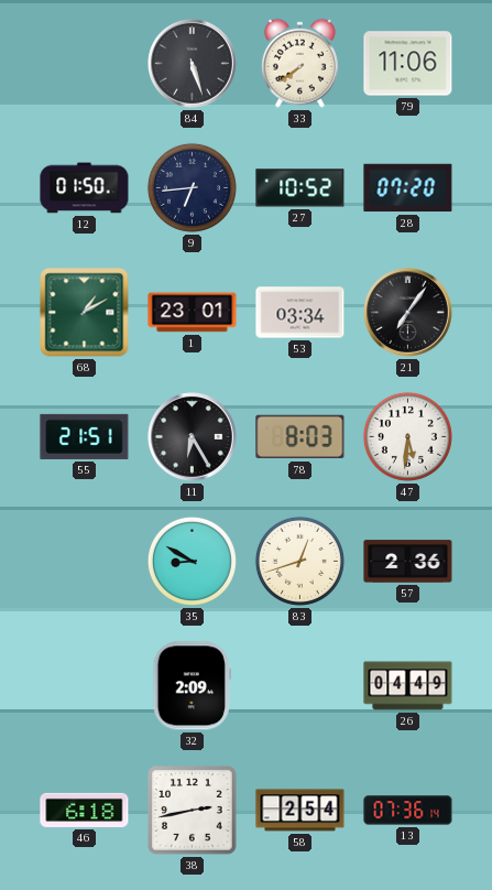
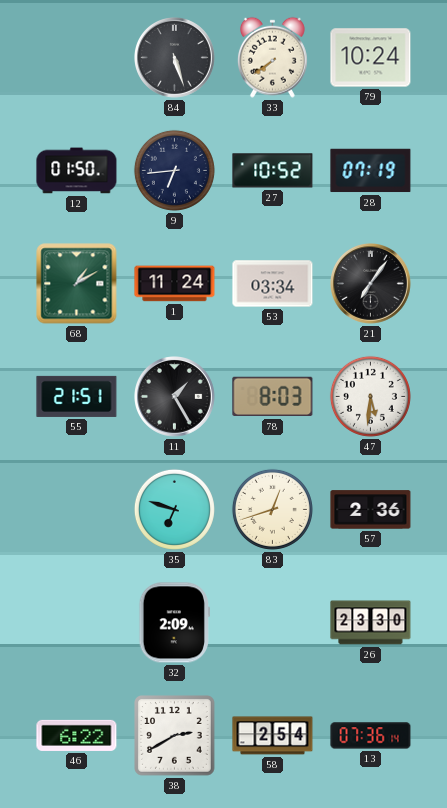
79: 11:06 -> 10:24
28: 07:20 -> 07:19
1: 23:01 -> 11:24
11: 6:25 -> 1:25
35: 8:50 -> 6:48
26: 04:49 -> 23:30
46: 6:18 -> 6:22
38: 2:43 -> 2:40
